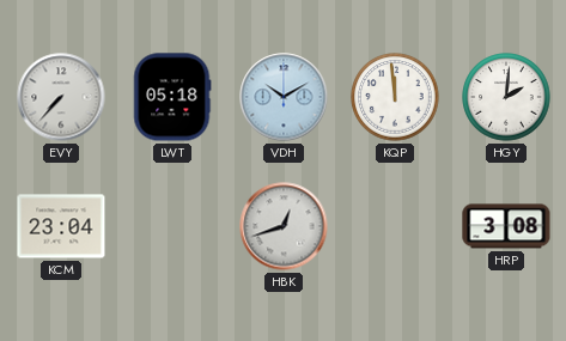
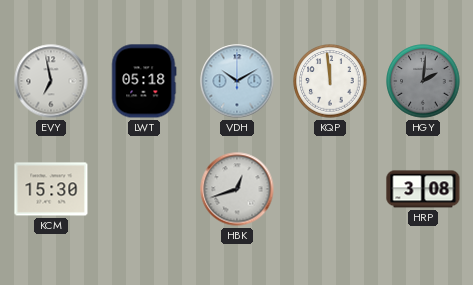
EVY: 7:37 -> 6:58
HGY dial: white -> grey
KCM: 23:04 -> 15:30
